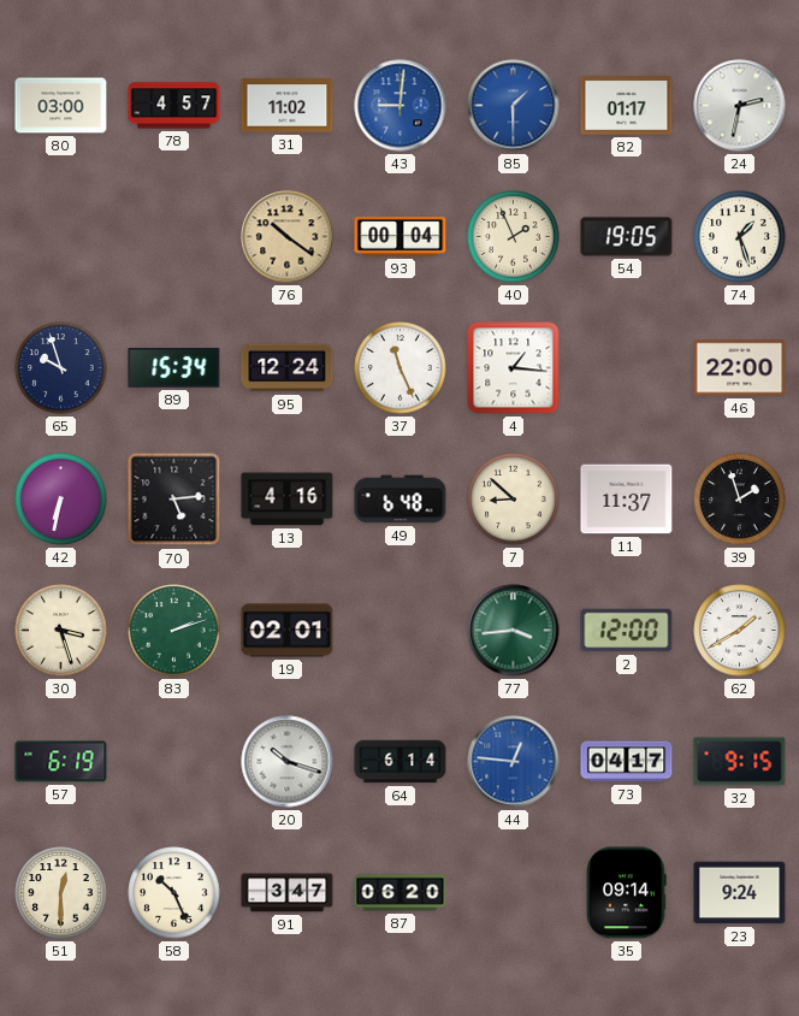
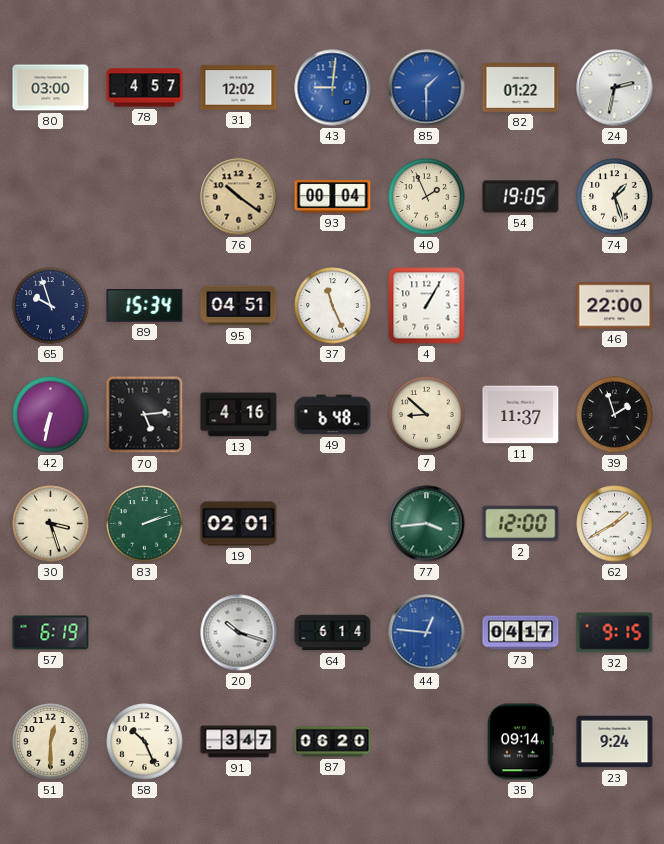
31: 11:02 -> 12:02
82: 01:17 -> 01:22
95: 12:24 -> 04:51
4: 1:16 -> 1:05
